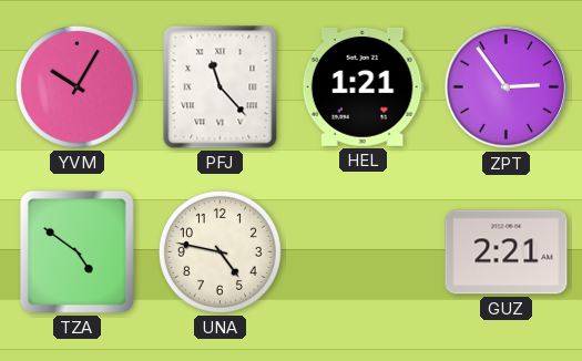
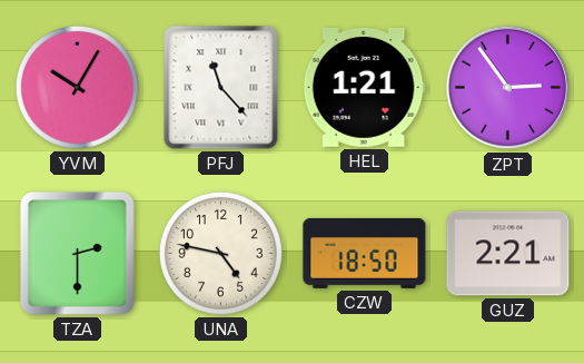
TZA: 4:51 -> 2:30
CZW: none -> 18:50
